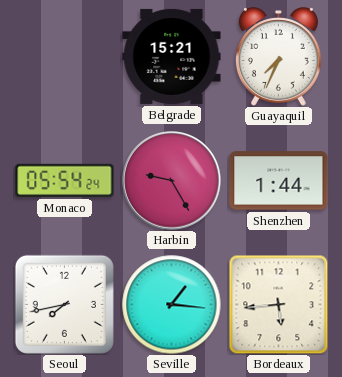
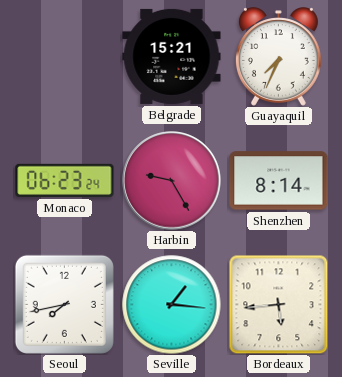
Monaco: 05:54 -> 06:23
Shenzhen: 1:44 -> 8:14
